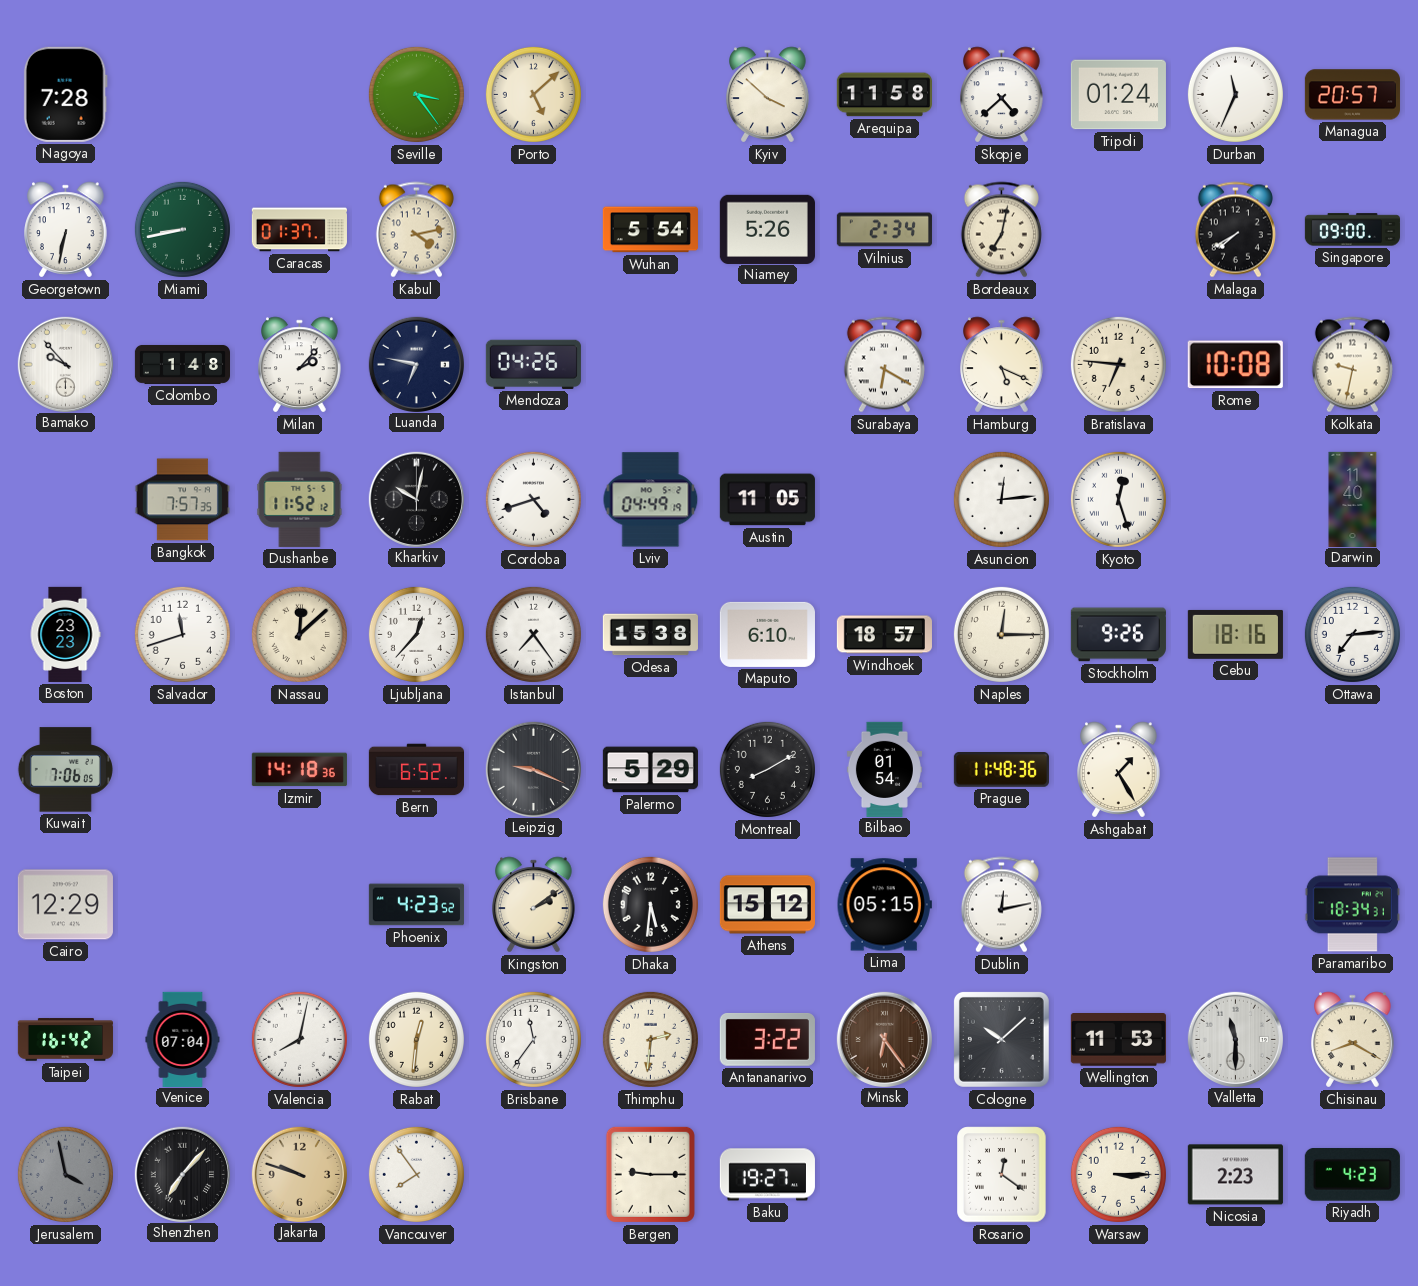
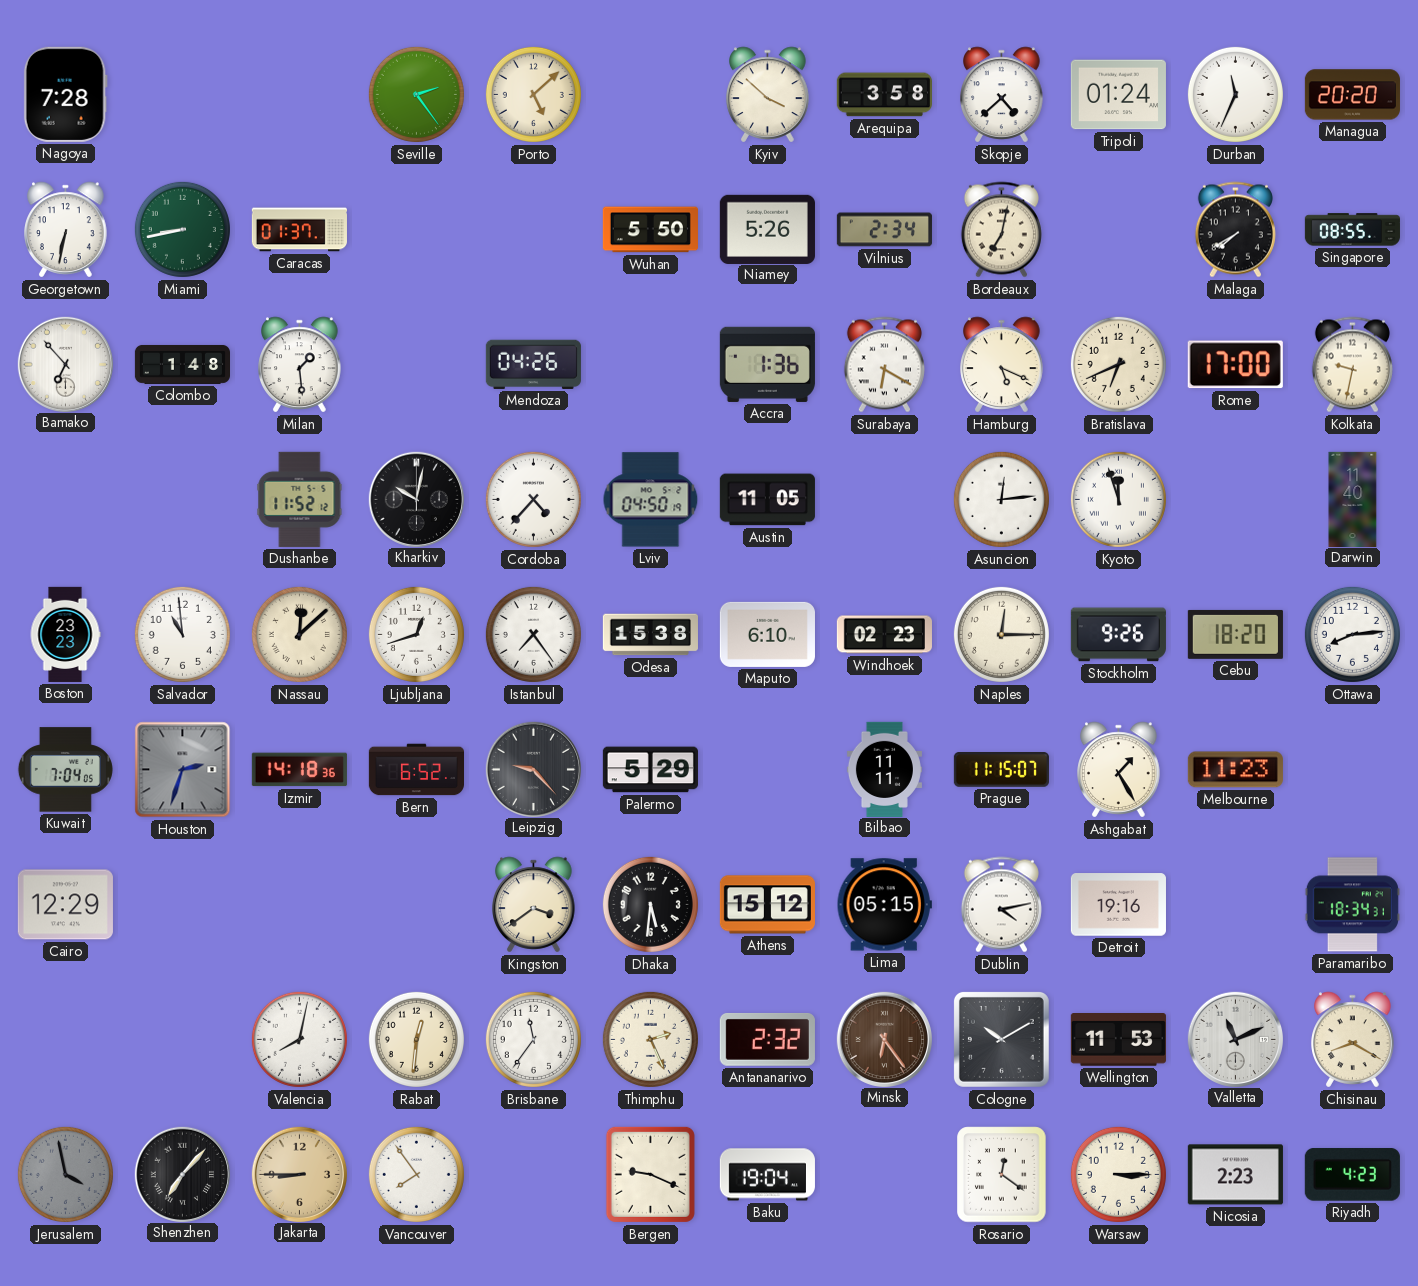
Seville: 3:24 -> 2:24
Arequipa: 11:58 -> 3:58
Managua: 20:57 -> 20:20
Kabul: 4:13 -> none
Wuhan: 5:54 -> 5:50
Singapore: 09:00 -> 08:55
Bamako: 9:53 -> 6:53
Milan: 2:07 -> 1:29
Luanda: 6:47 -> none
Accra: none -> 1:36
Bratislava: 6:46 -> 6:41
Rome: 10:08 -> 17:00
Bangkok: 7:57 -> none
Cordoba: 4:42 -> 4:37
Lviv: 04:49 -> 04:50
Kyoto: 12:27 -> 11:57
Salvador: 11:42 -> 10:59
Ljubljana: 12:37 -> 12:42
Windhoek: 18:57 -> 02:23
Cebu: 18:16 -> 18:20
Ottawa: 7:14 -> 8:14
Kuwait: 7:06 -> 7:04
Houston: none -> 2:33
Leipzig: 9:19 -> 9:23
Montreal: 8:10 -> none
Bilbao: 01:54 -> 11:11
Prague: 11:48 -> 11:15
Melbourne: none -> 11:23
Phoenix: 4:23 -> none
Kingston: 2:09 -> 3:39
Dublin: 12:13 -> 4:13
Detroit: none -> 19:16
Taipei: 16:42 -> none
Venice: 07:04 -> none
Thimphu: 2:31 -> 2:26
Antananarivo: 3:22 -> 2:32
Cologne: 10:08 -> 10:10
Valletta: 11:30 -> 11:11
Jakarta: 9:48 -> 8:45
Bergen: 9:15 -> 9:19
Baku: 19:27 -> 19:04
